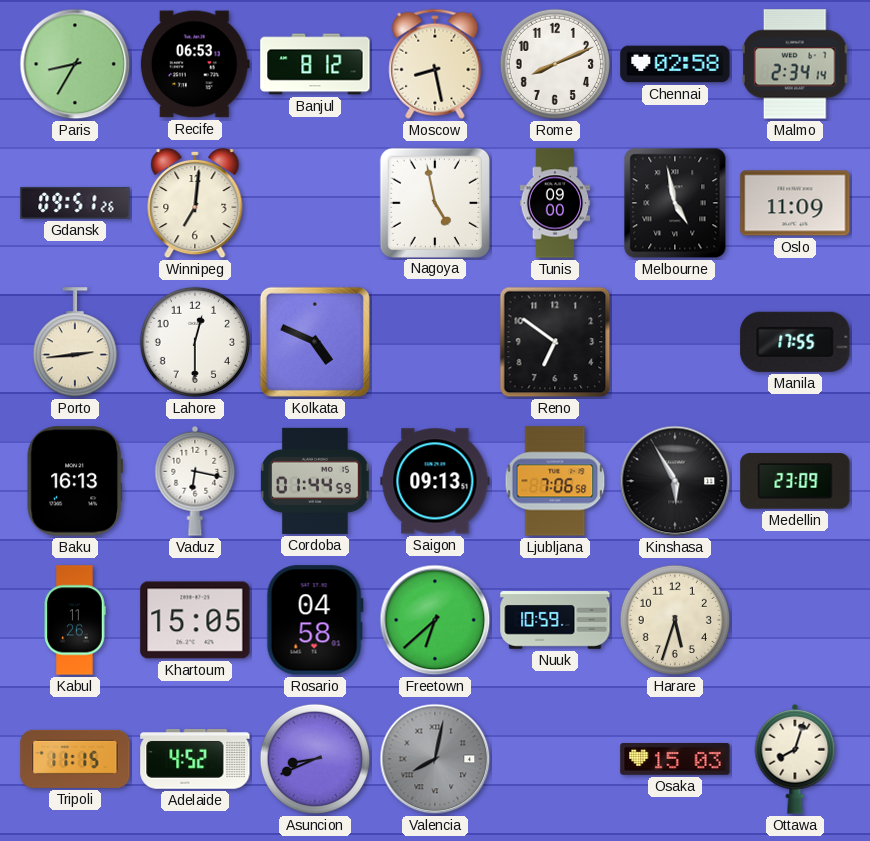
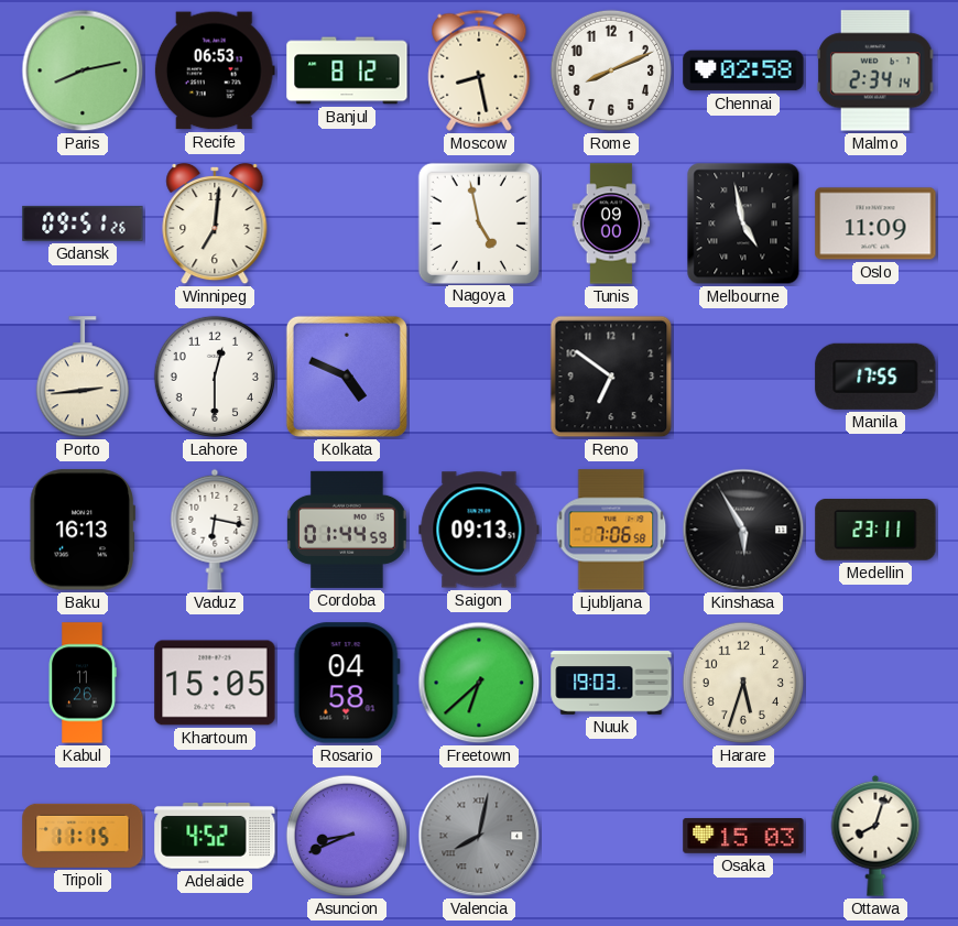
Paris: 8:35 -> 8:13
Medellin: 23:09 -> 23:11
Nuuk: 10:59 -> 19:03
